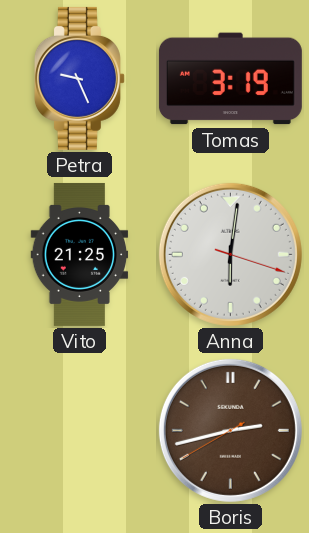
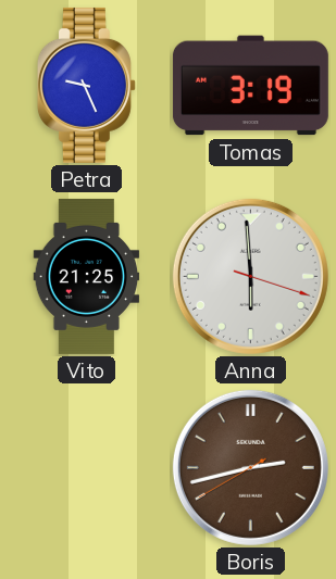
Anna: 6:01 -> 5:59
